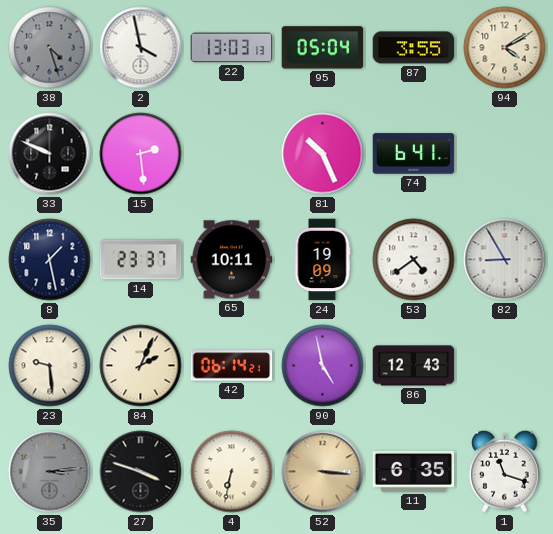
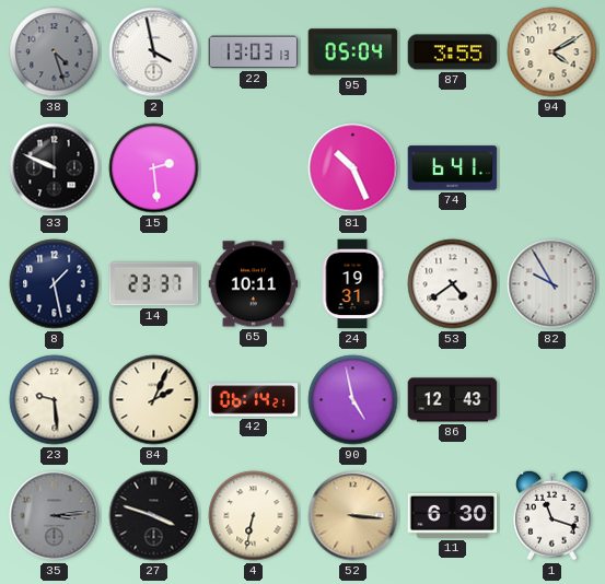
24: 19:09 -> 19:31
82: 8:55 -> 9:55
11: 6:35 -> 6:30
